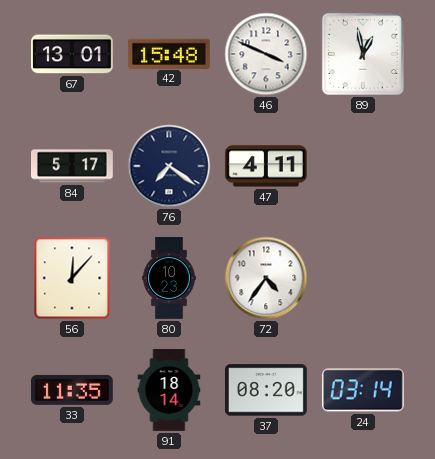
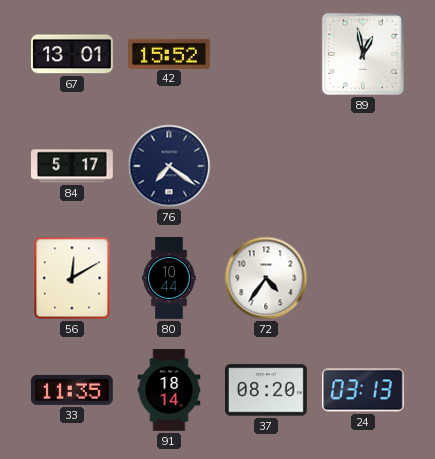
42: 15:48 -> 15:52
46: 3:49 -> none
47: 4:11 -> none
56: 12:07 -> 12:10
80: 10:23 -> 10:44
24: 03:14 -> 03:13
